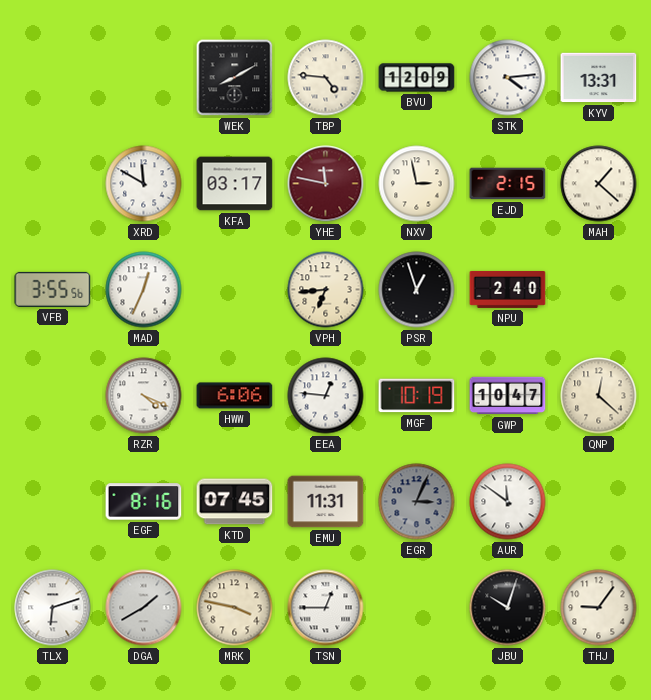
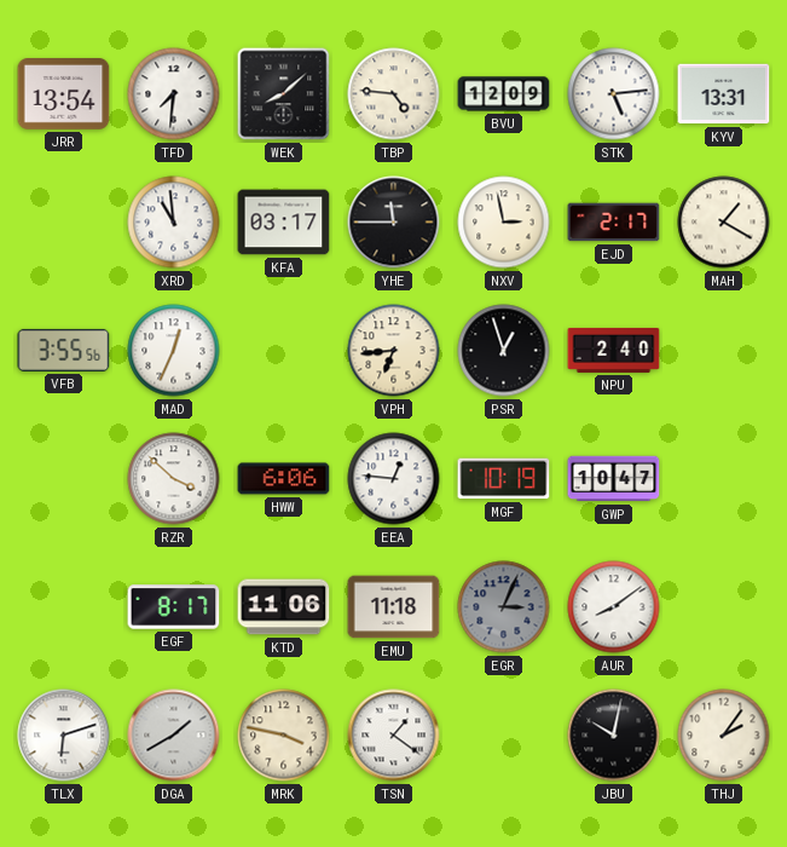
JRR: none -> 13:54
TFD: none -> 7:31
WEK: 8:10 -> 8:08
STK: 4:14 -> 5:14
XRD: 11:50 -> 10:59
YHE: 11:47 -> 11:45
YHE dial: burgundy -> black
EJD: 2:15 -> 2:17
MAH: 1:22 -> 1:20
RZR: 4:19 -> 3:52
QNP: 12:22 -> none
EGF: 8:16 -> 8:17
KTD: 07:45 -> 11:06
EMU: 11:31 -> 11:18
AUR: 11:51 -> 8:09
TSN: 12:45 -> 1:21
JBU: 10:03 -> 10:02
THJ: 9:06 -> 2:06
